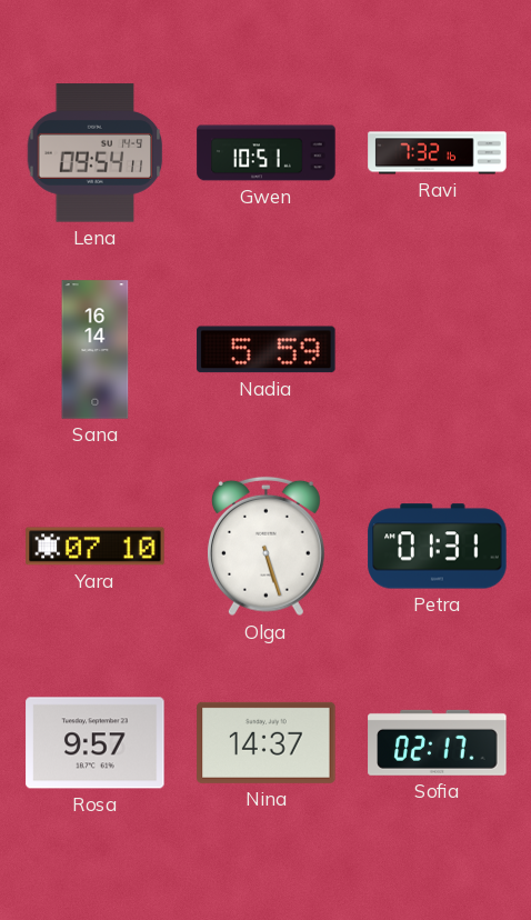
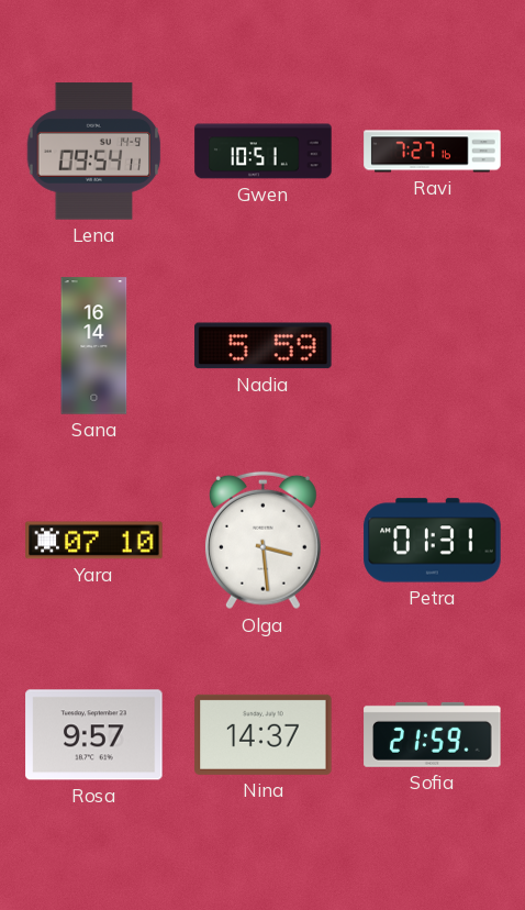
Ravi: 7:32 -> 7:27
Olga: 5:27 -> 3:29
Sofia: 02:17 -> 21:59
